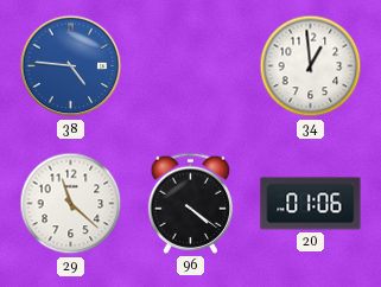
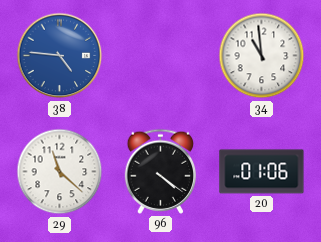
34: 12:59 -> 10:59
